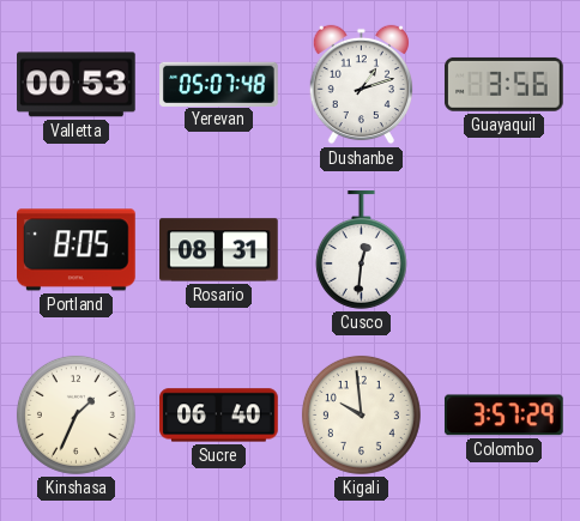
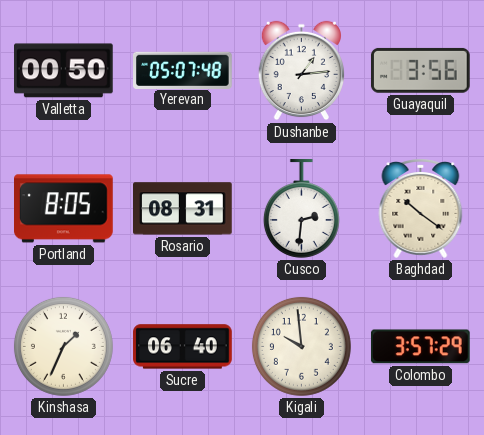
Valletta: 00:53 -> 00:50
Dushanbe: 1:12 -> 1:14
Cusco: 12:31 -> 2:31
Baghdad: none -> 10:21
